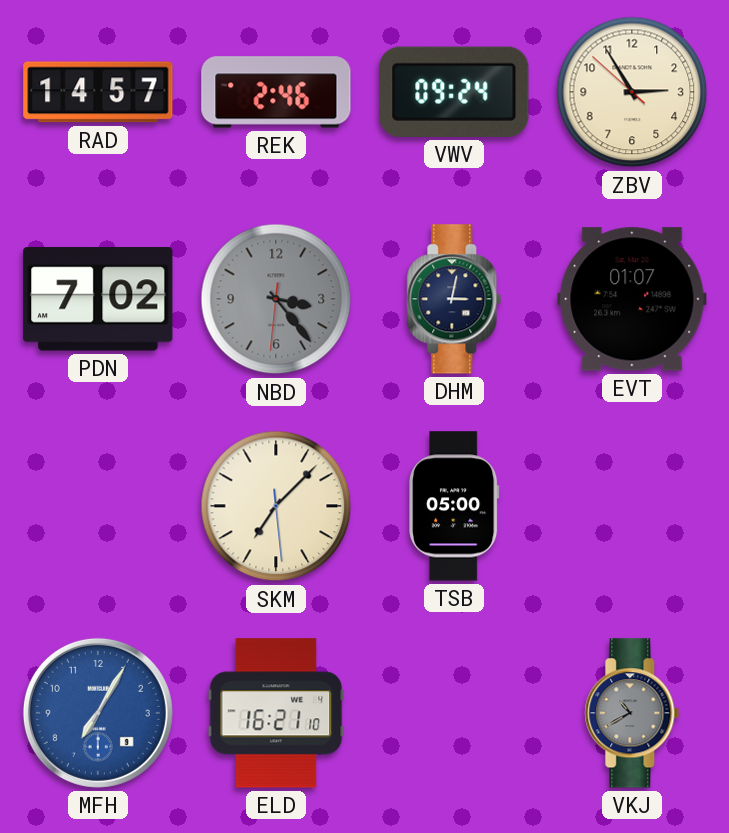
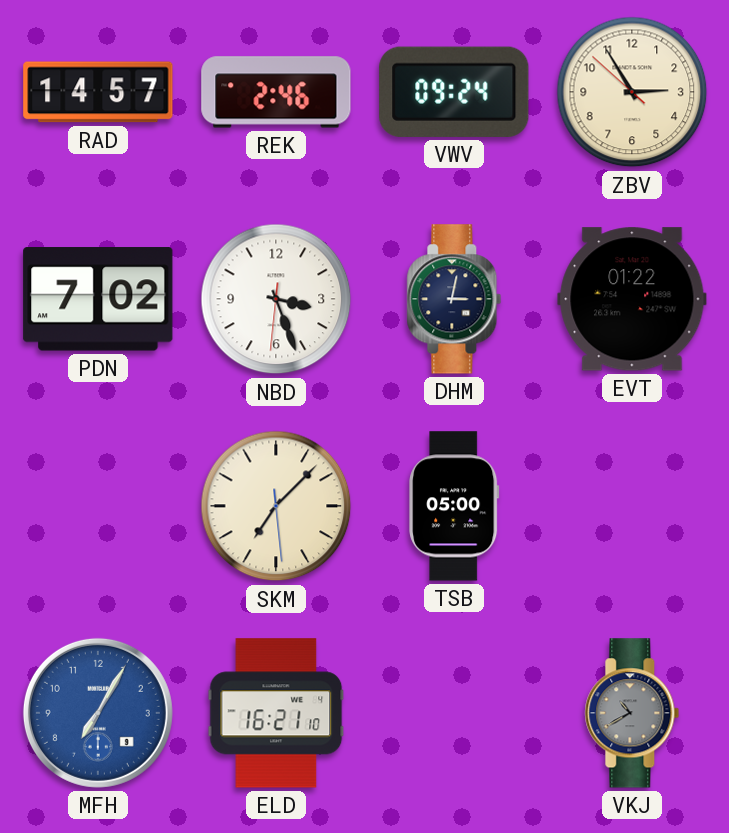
NBD: 3:23 -> 3:26
NBD dial: grey -> white
EVT: 01:07 -> 01:22
